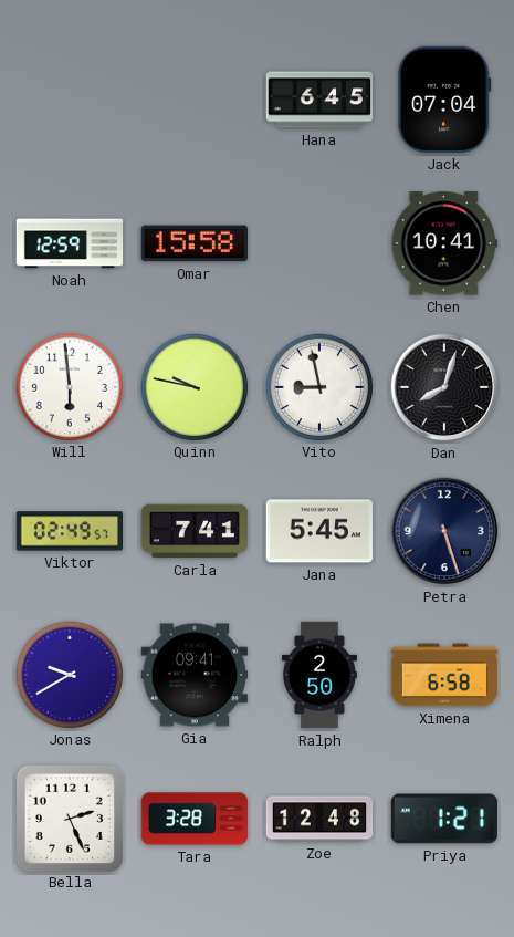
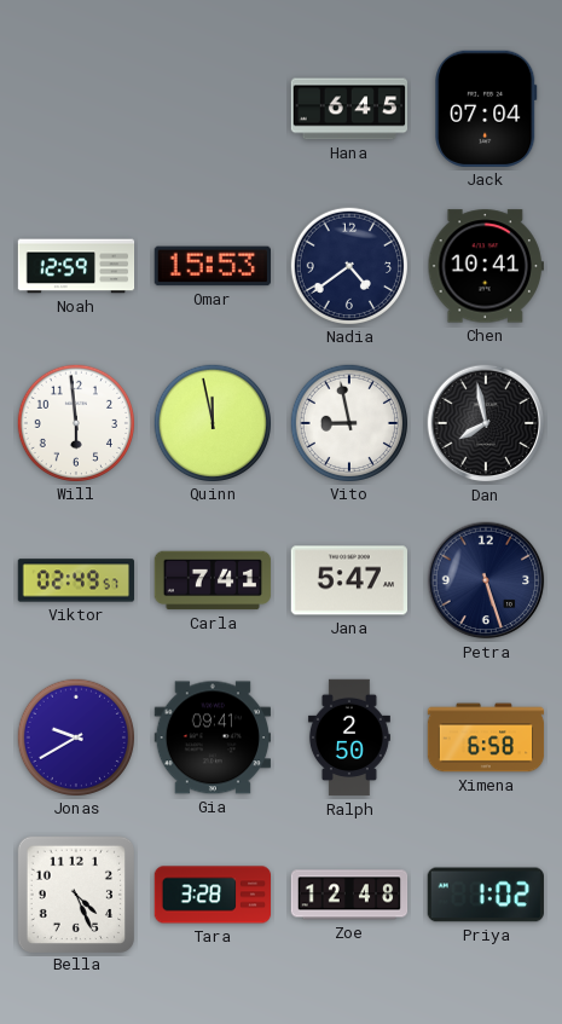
Omar: 15:58 -> 15:53
Nadia: none -> 4:39
Quinn: 9:47 -> 11:58
Dan: 8:03 -> 7:58
Jana: 5:45 -> 5:47
Bella: 2:26 -> 4:26
Priya: 1:21 -> 1:02
